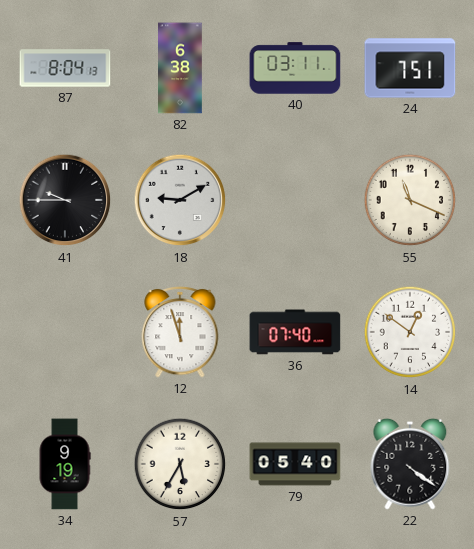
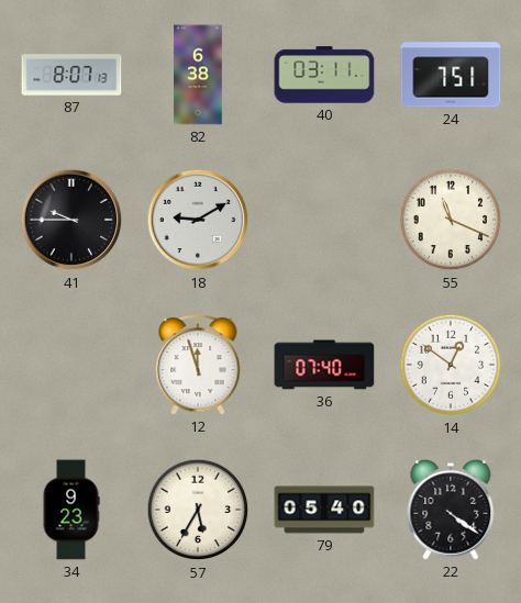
87: 8:04 -> 8:07
34: 9:19 -> 9:23
